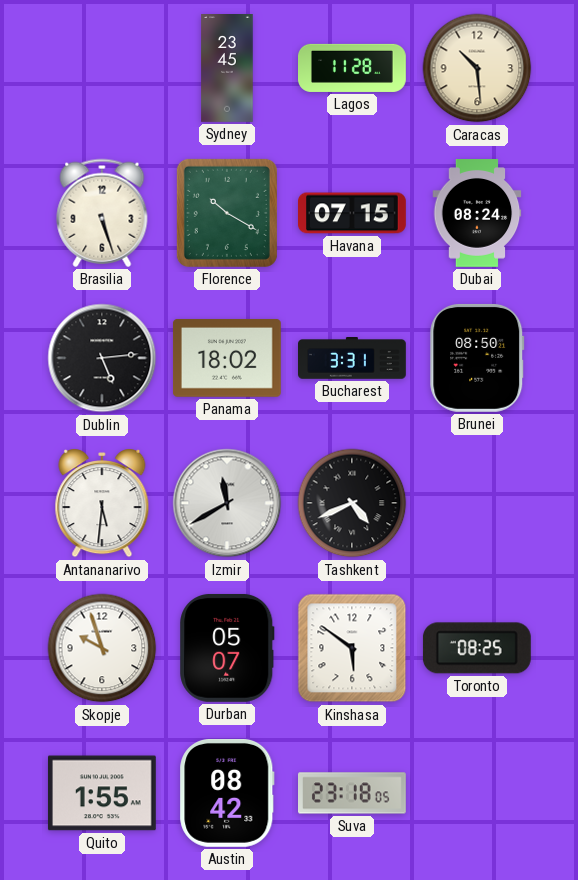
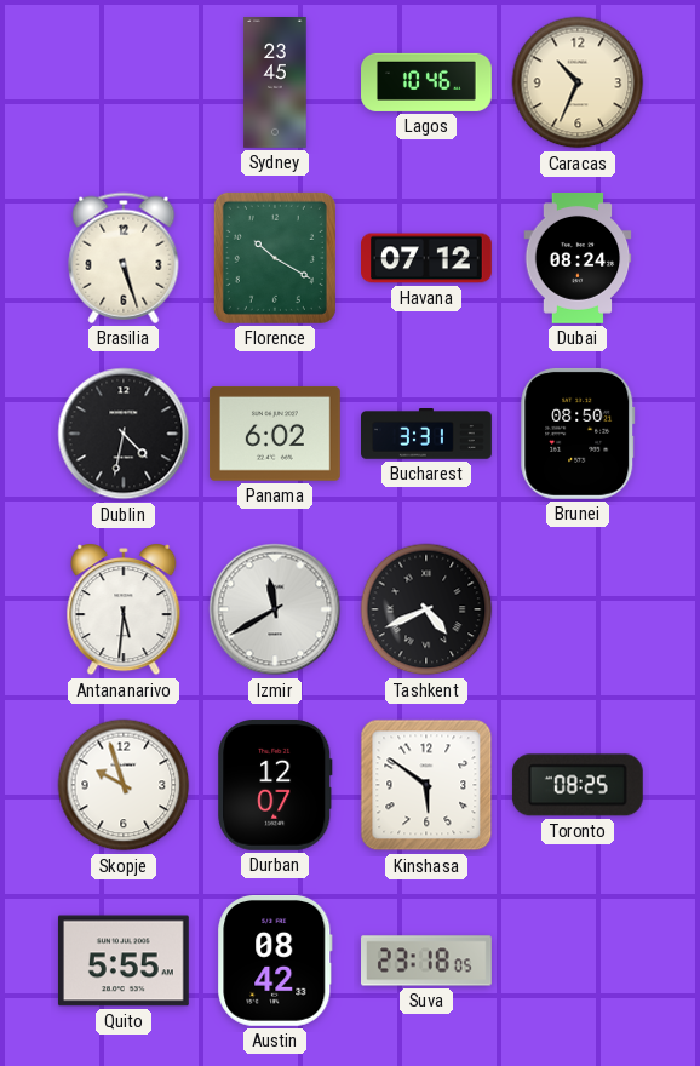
Lagos: 11:28 -> 10:46
Caracas: 10:29 -> 10:34
Havana: 07:15 -> 07:12
Dublin: 5:14 -> 4:32
Panama: 18:02 -> 6:02
Durban: 05:07 -> 12:07
Quito: 1:55 -> 5:55
